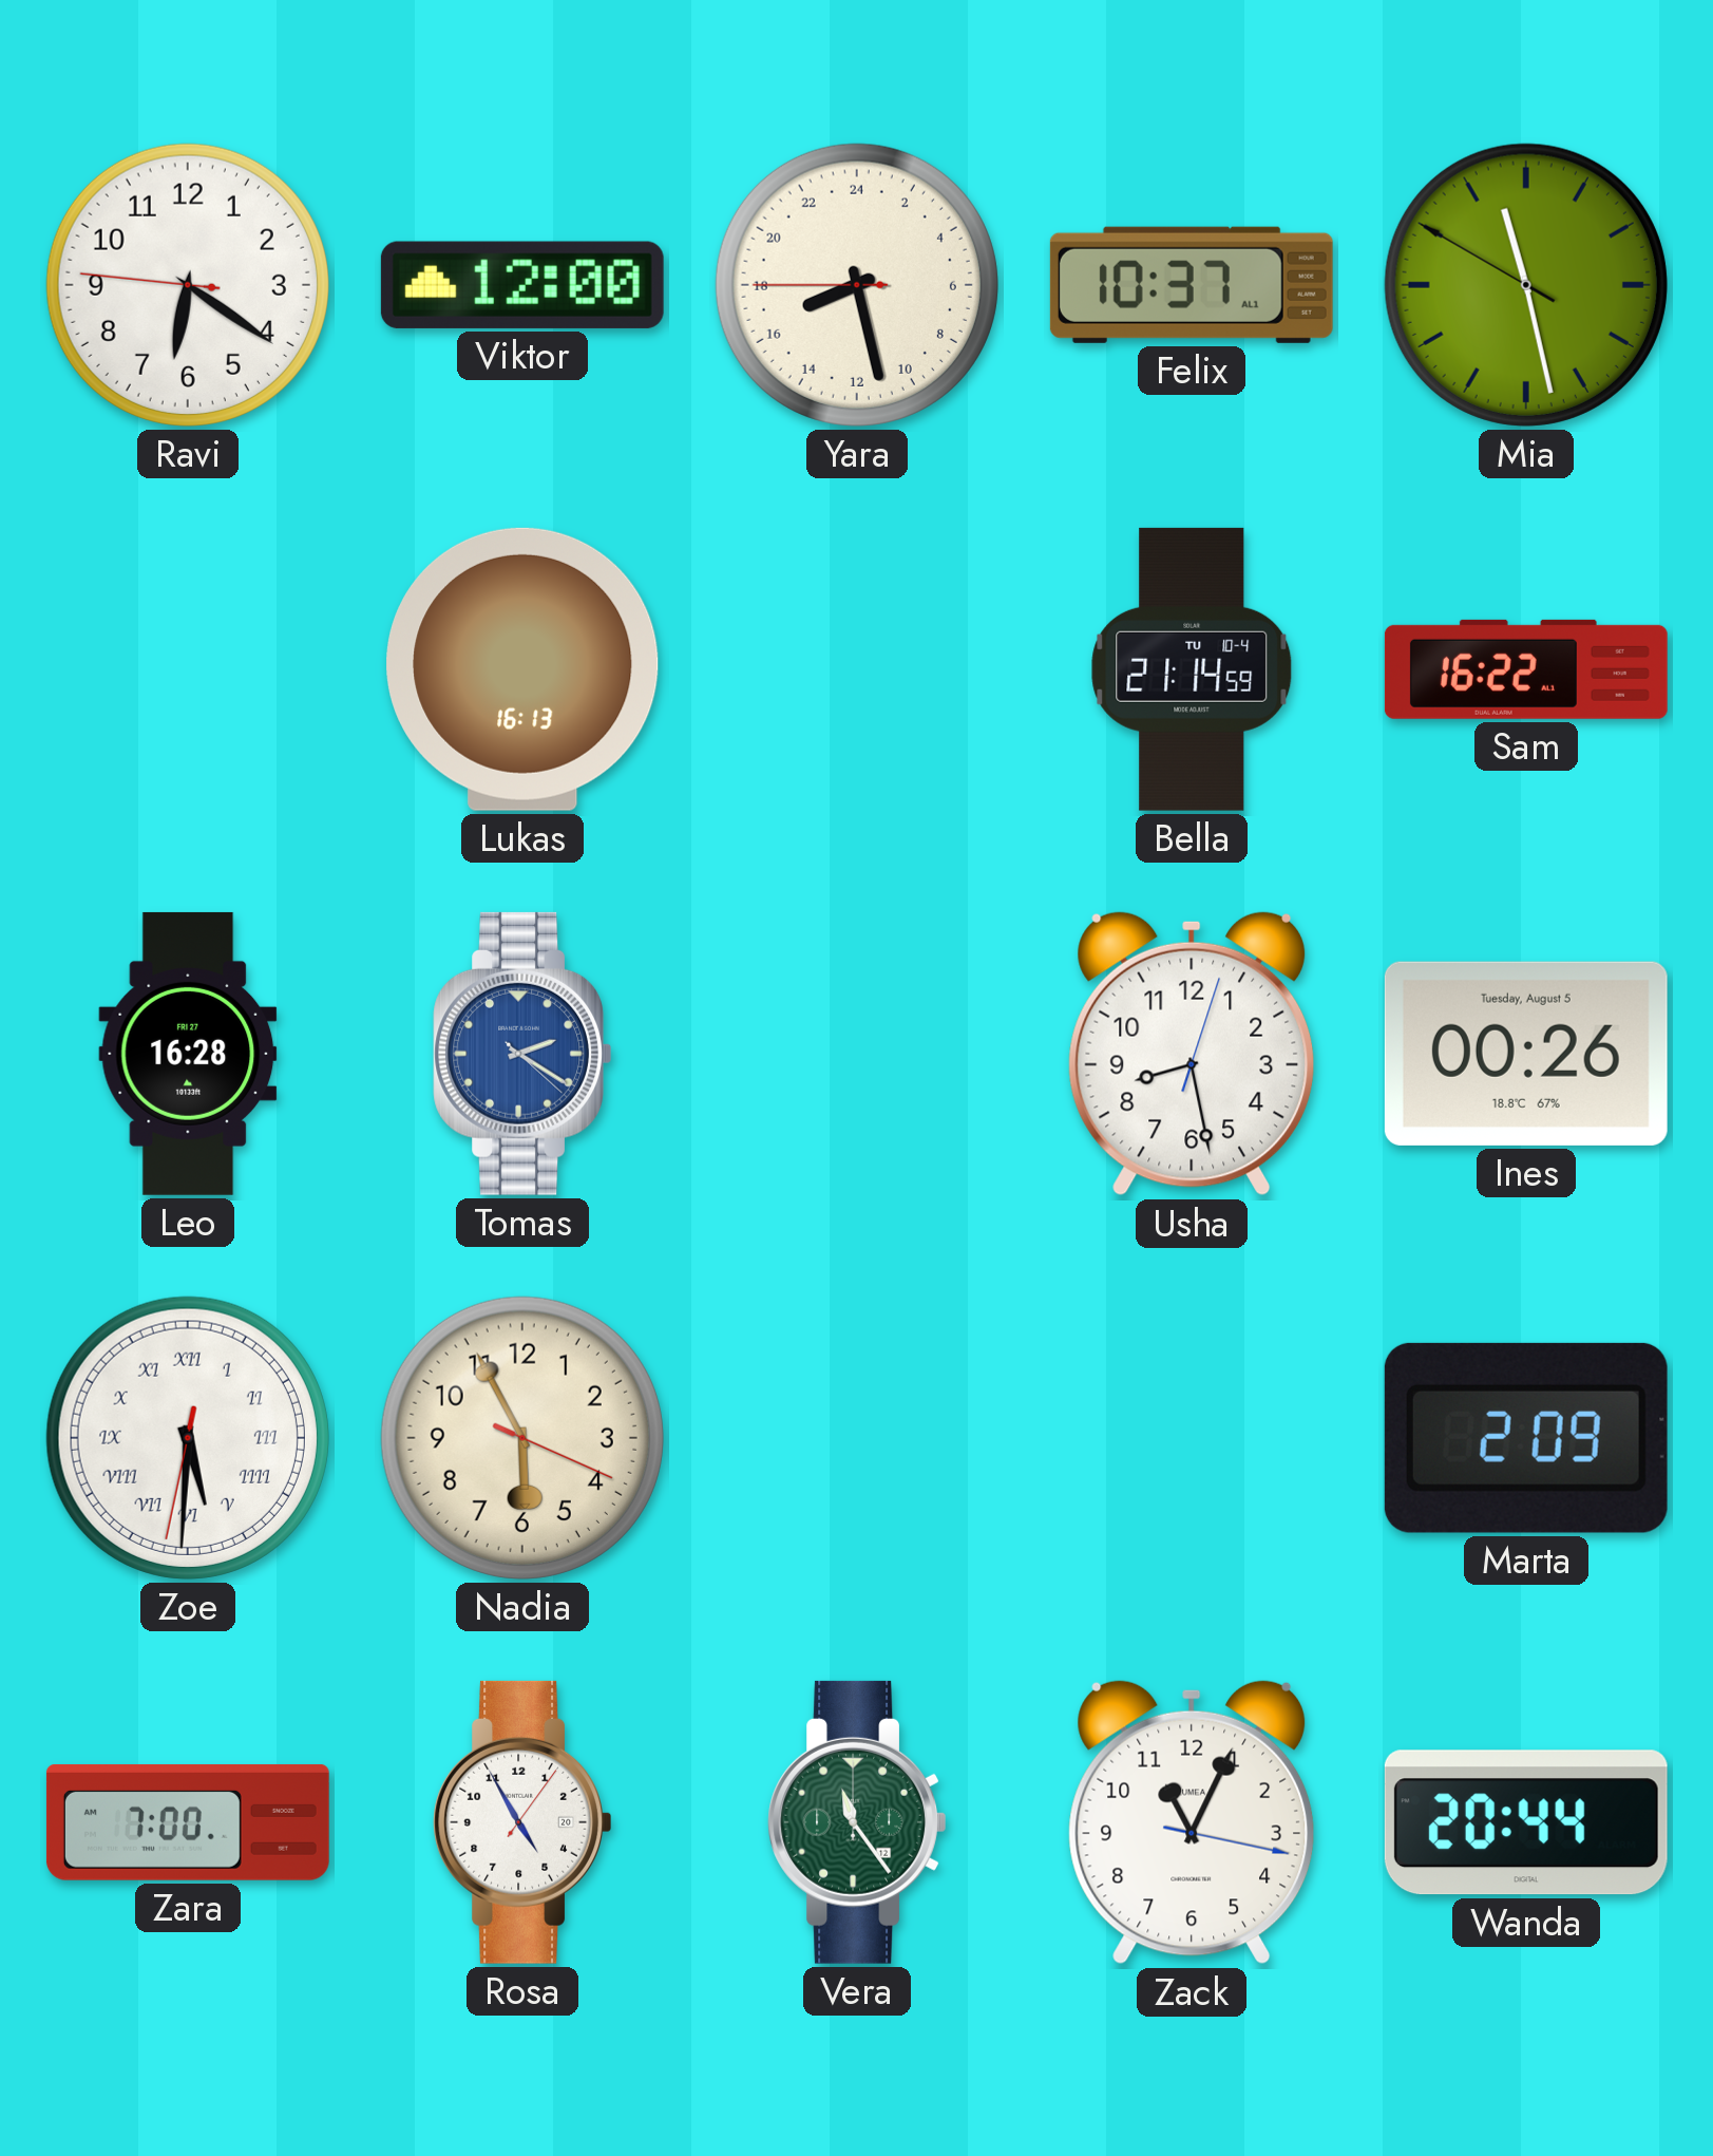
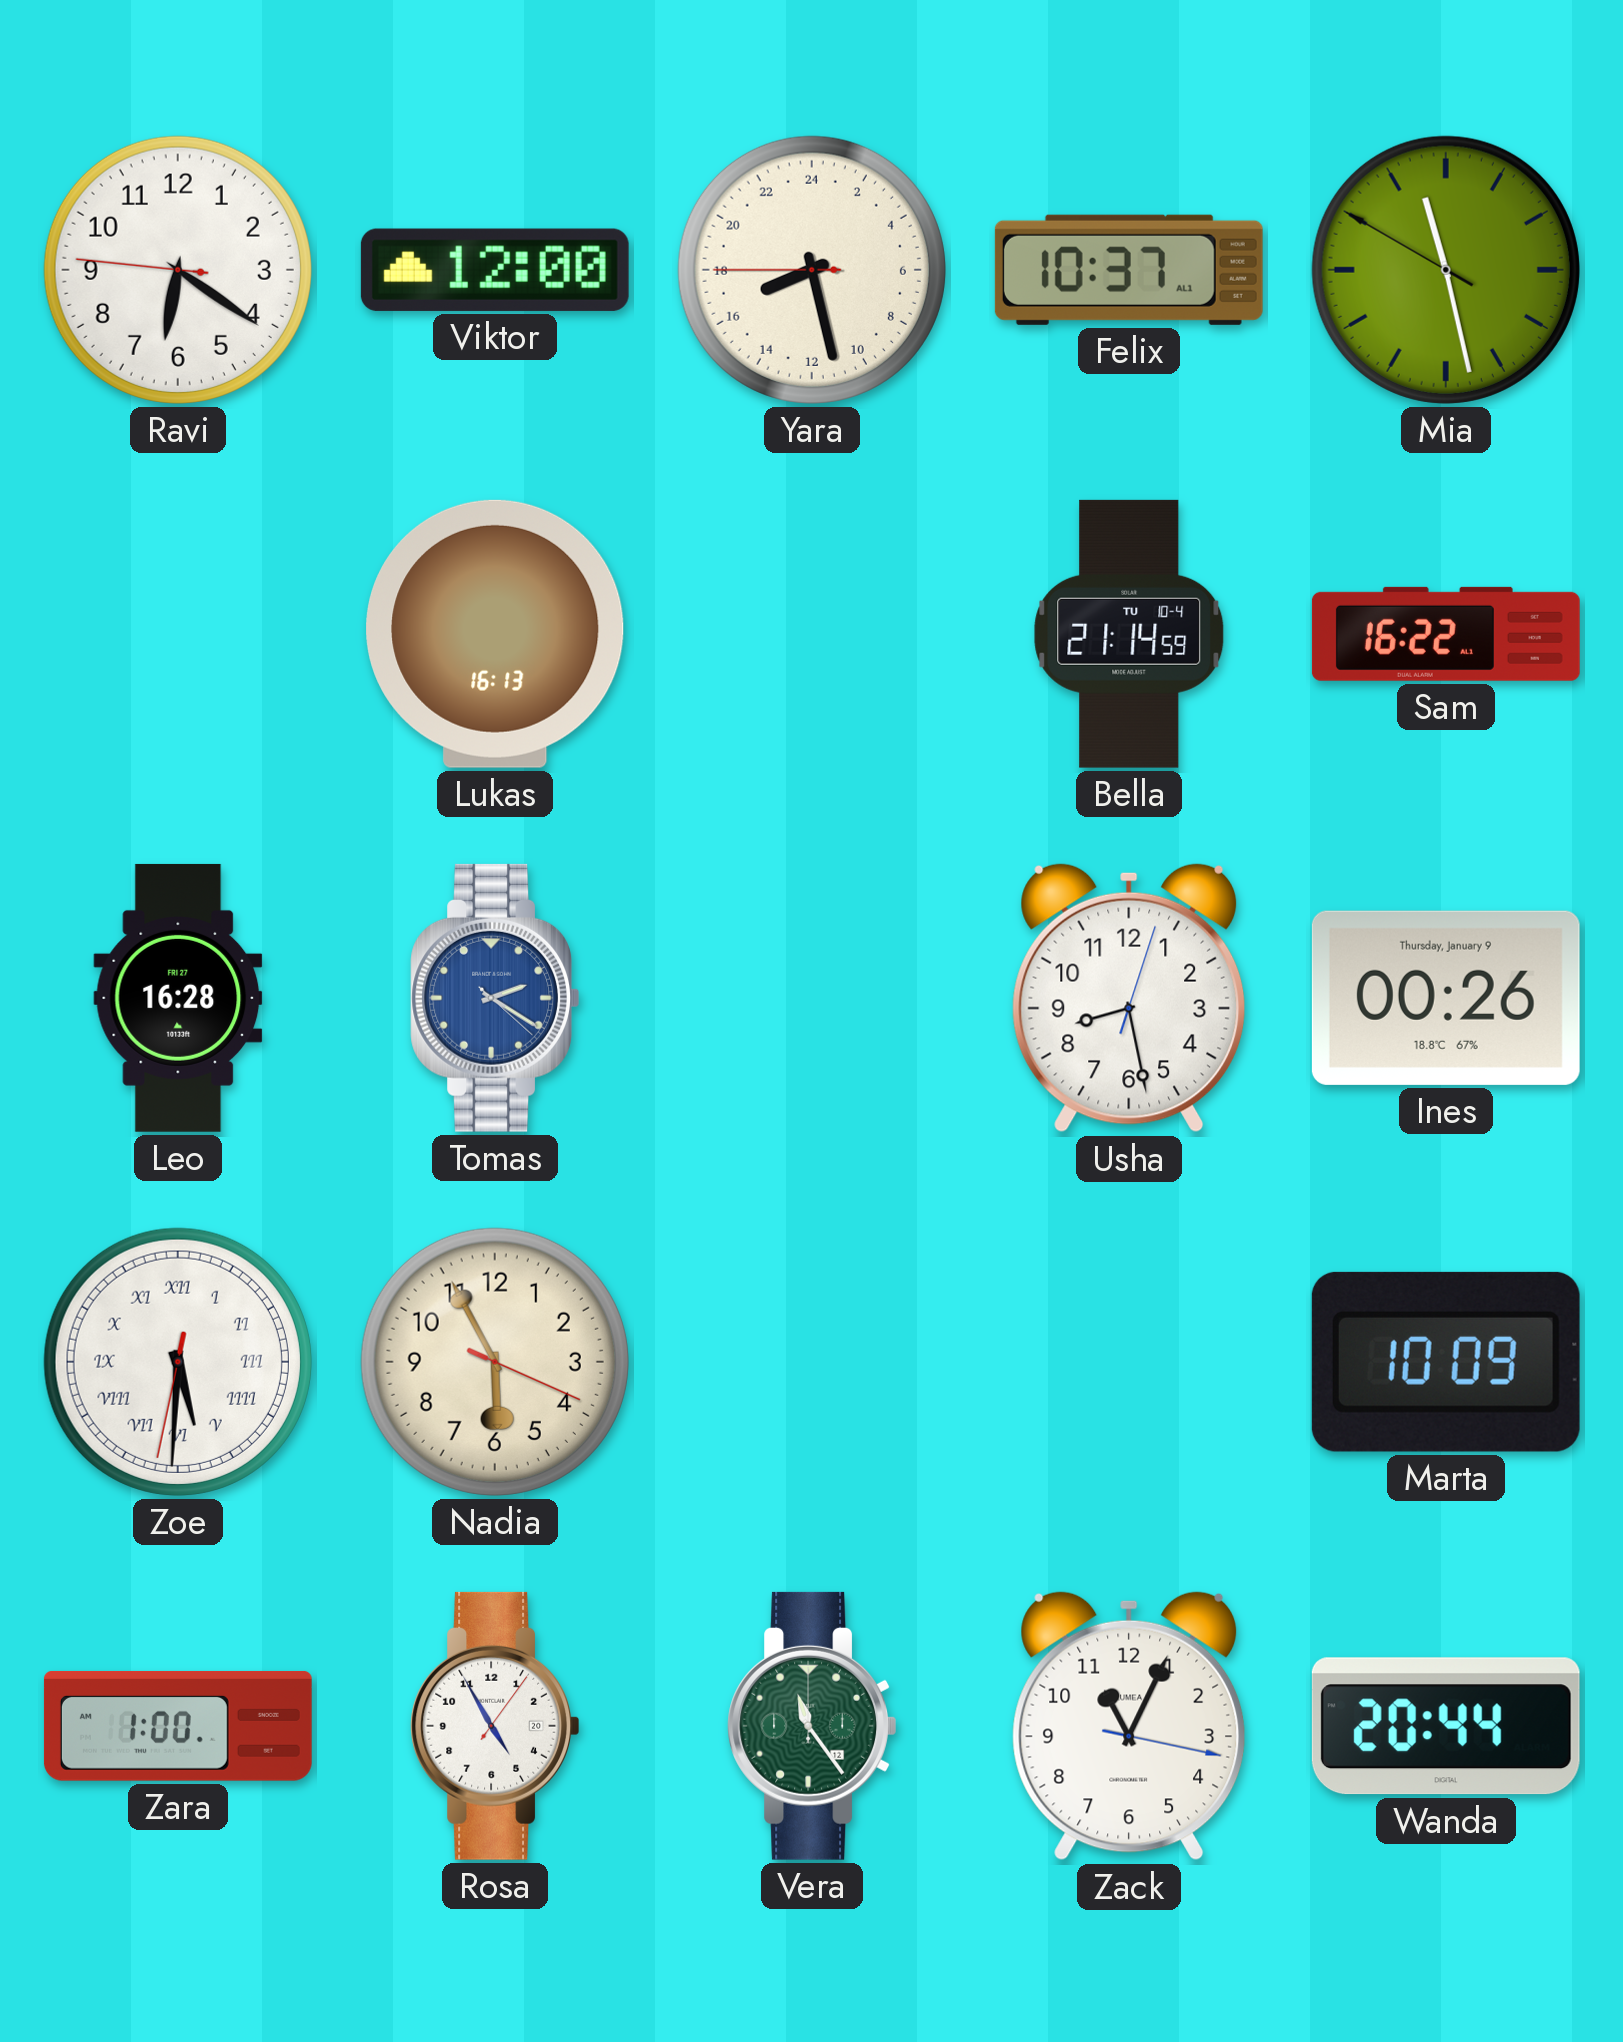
Ines date: Tuesday, August 5 -> Thursday, January 9
Marta: 2:09 -> 10:09
Zara: 7:00 -> 1:00
